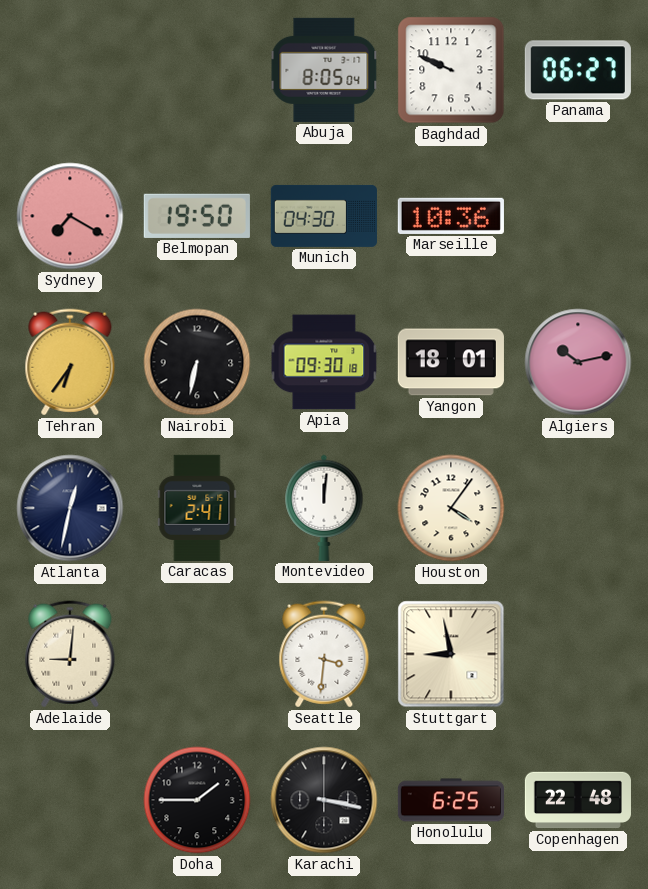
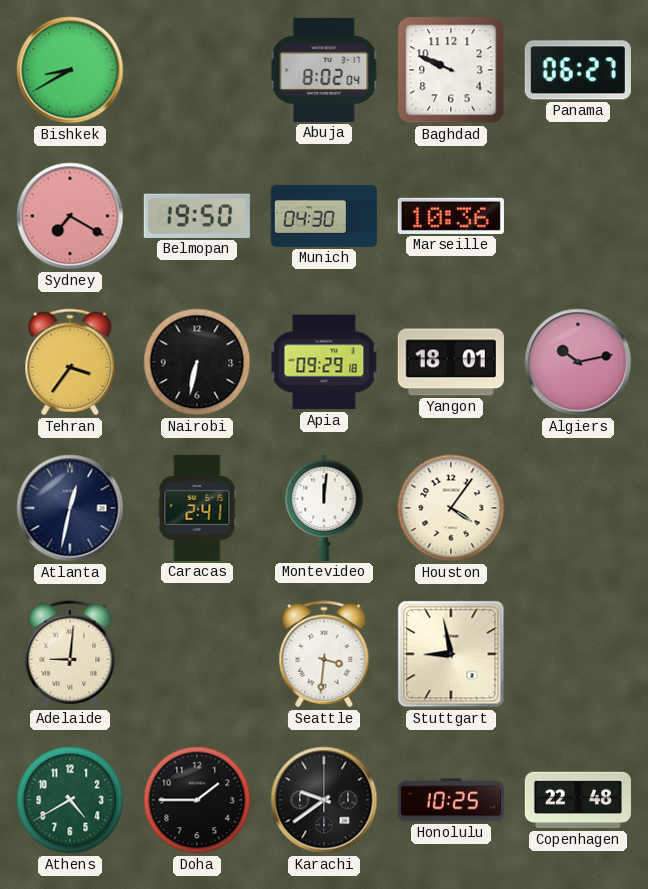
Bishkek: none -> 8:40
Abuja: 8:05 -> 8:02
Tehran: 6:36 -> 3:36
Apia: 09:30 -> 09:29
Athens: none -> 4:40
Karachi: 3:17 -> 9:39
Honolulu: 6:25 -> 10:25
